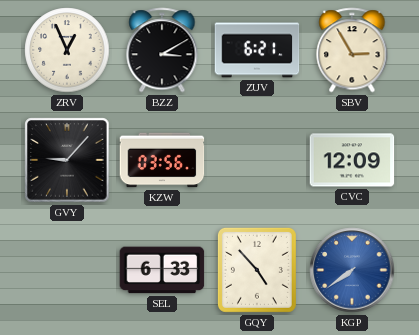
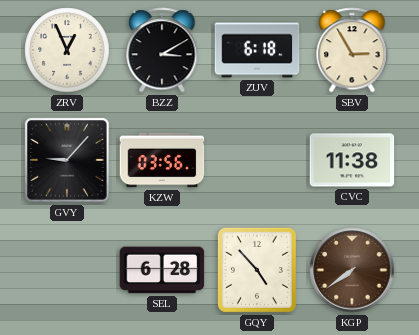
ZUV: 6:21 -> 6:18
CVC: 12:09 -> 11:38
SEL: 6:33 -> 6:28
KGP dial: blue -> brown
